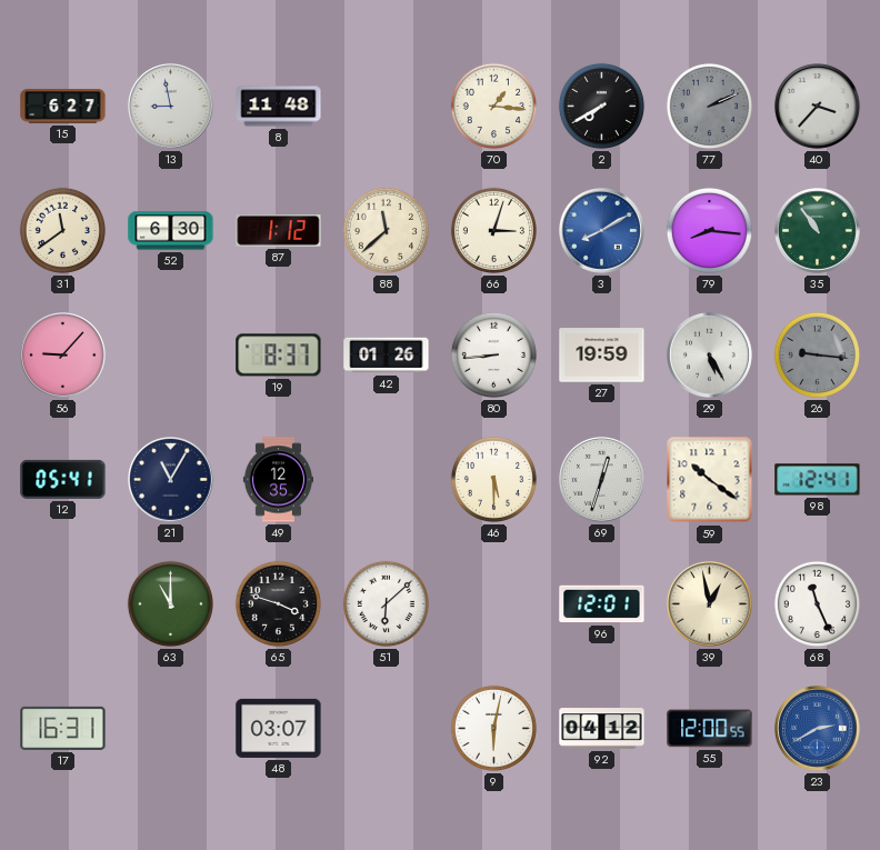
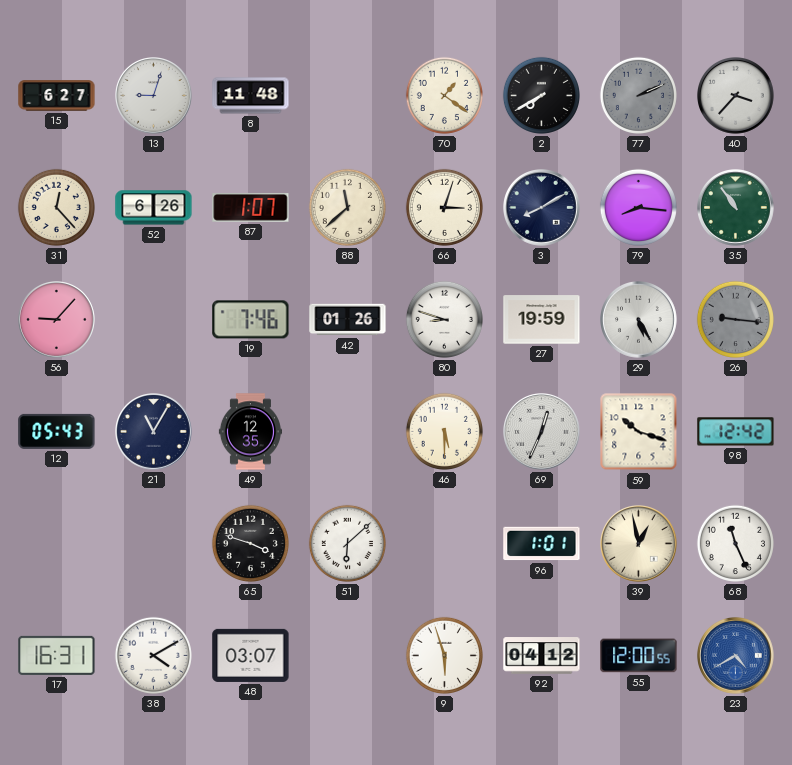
13: 8:58 -> 9:03
70: 1:16 -> 1:21
31: 11:39 -> 12:23
52: 6:30 -> 6:26
87: 1:12 -> 1:07
3 dial: blue -> navy
19: 8:37 -> 7:46
80: 8:44 -> 8:48
12: 05:41 -> 05:43
69: 12:33 -> 12:34
59: 10:21 -> 10:18
98: 12:41 -> 12:42
63: 11:00 -> none
96: 12:01 -> 1:01
38: none -> 4:10
9: 6:02 -> 5:57
23: 2:40 -> 4:40
